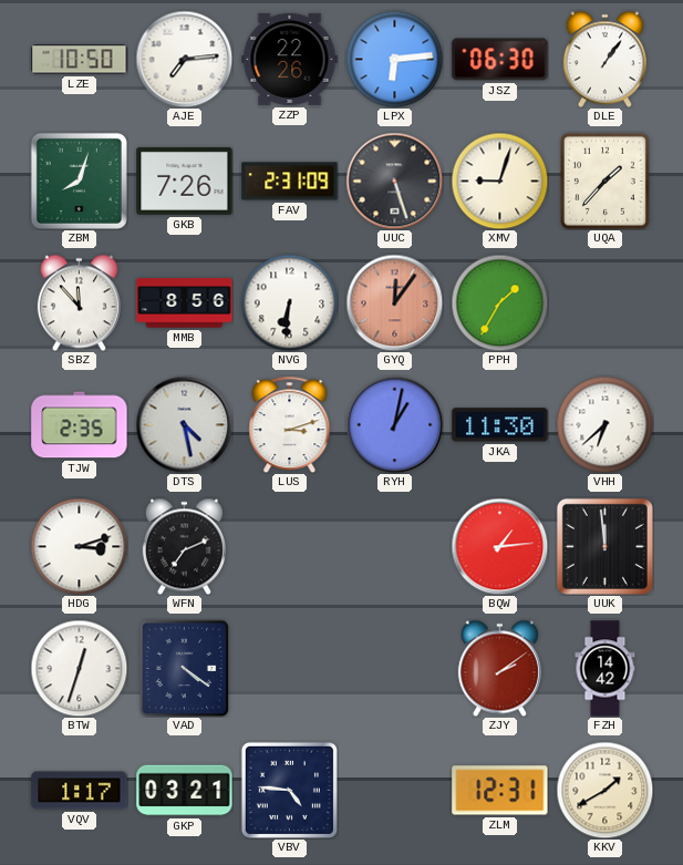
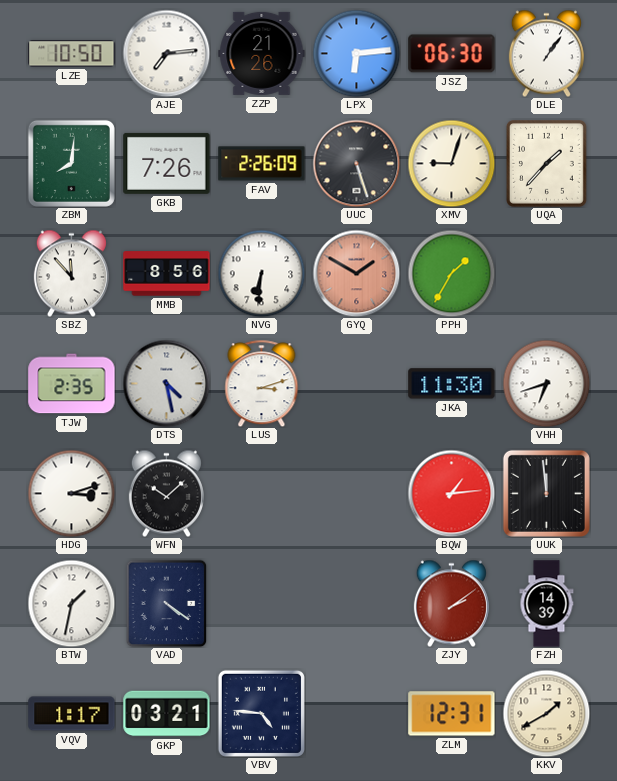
ZZP: 22:26 -> 21:26
ZBM: 8:03 -> 8:01
FAV: 2:31 -> 2:26
GYQ: 12:06 -> 1:50
RYH: 1:02 -> none
VHH: 6:38 -> 6:42
WFN: 7:11 -> 10:08
BTW: 12:33 -> 1:32
FZH: 14:42 -> 14:39
